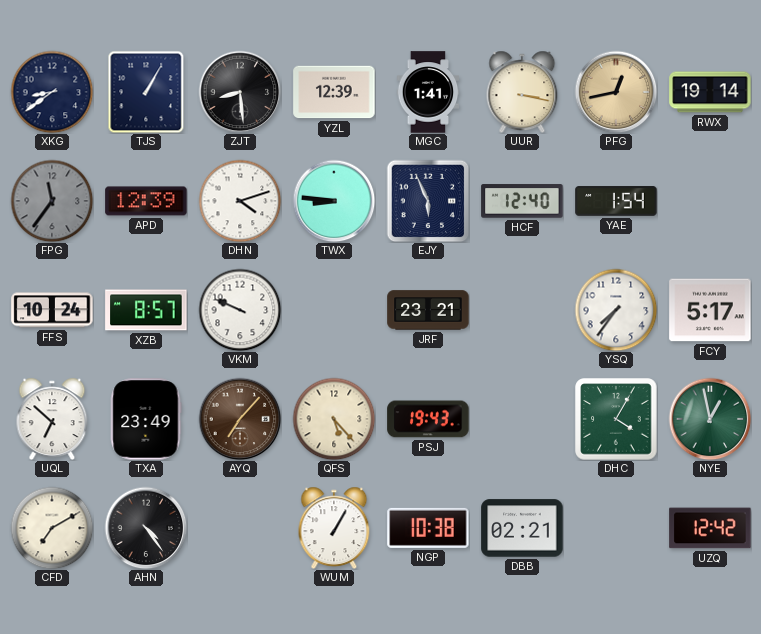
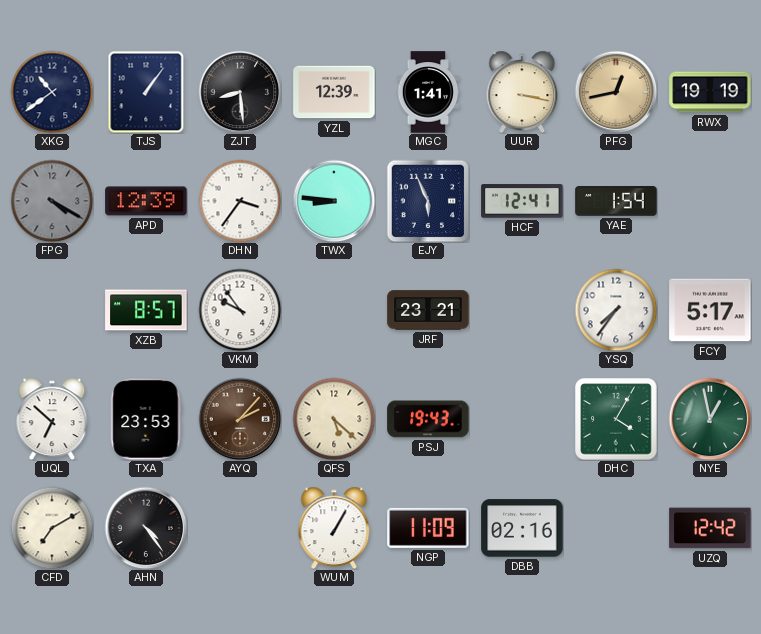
XKG: 8:39 -> 10:39
TJS: 1:05 -> 1:06
RWX: 19:14 -> 19:19
FPG: 11:36 -> 4:20
DHN: 4:12 -> 3:36
HCF: 12:40 -> 12:41
FFS: 10:24 -> none
VKM: 9:49 -> 9:54
TXA: 23:49 -> 23:53
AYQ: 7:07 -> 2:07
QFS: 5:23 -> 5:22
NGP: 10:38 -> 11:09
DBB: 02:21 -> 02:16
